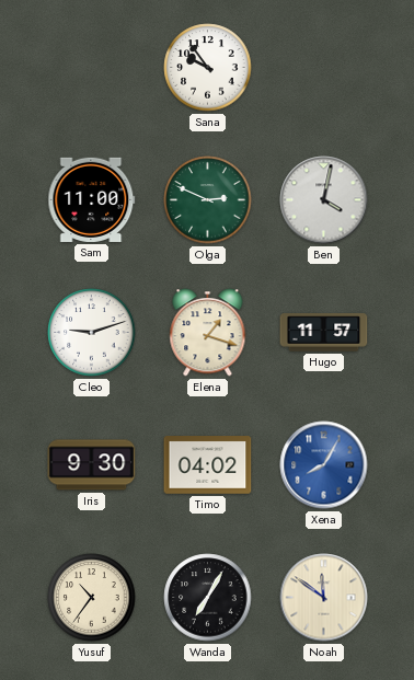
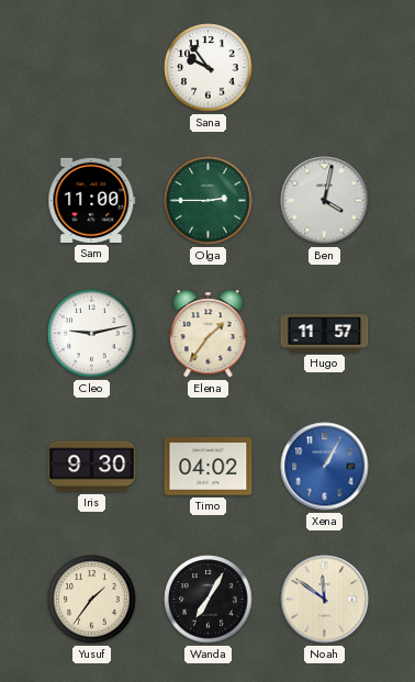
Olga: 2:49 -> 2:45
Cleo: 9:12 -> 9:13
Elena: 1:18 -> 1:36
Xena: 8:05 -> 1:05
Yusuf: 10:36 -> 1:36
